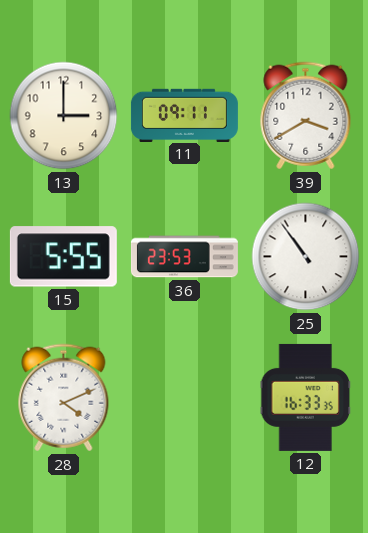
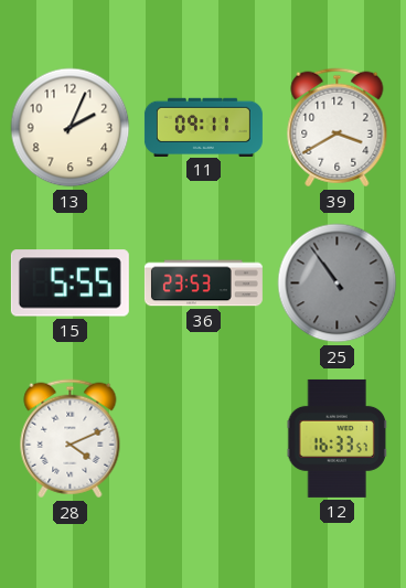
13: 3:00 -> 2:04
25 dial: white -> grey
12: 16:33:35 -> 16:33:57
